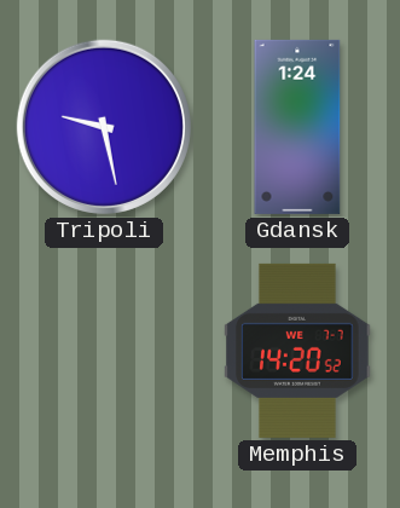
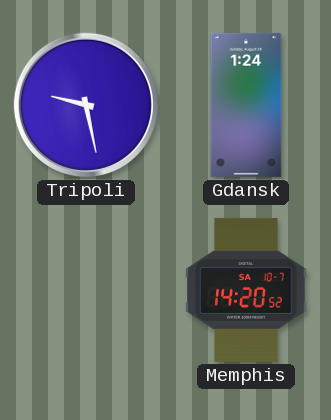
Memphis date: WE 7-7 -> SA 10-7
